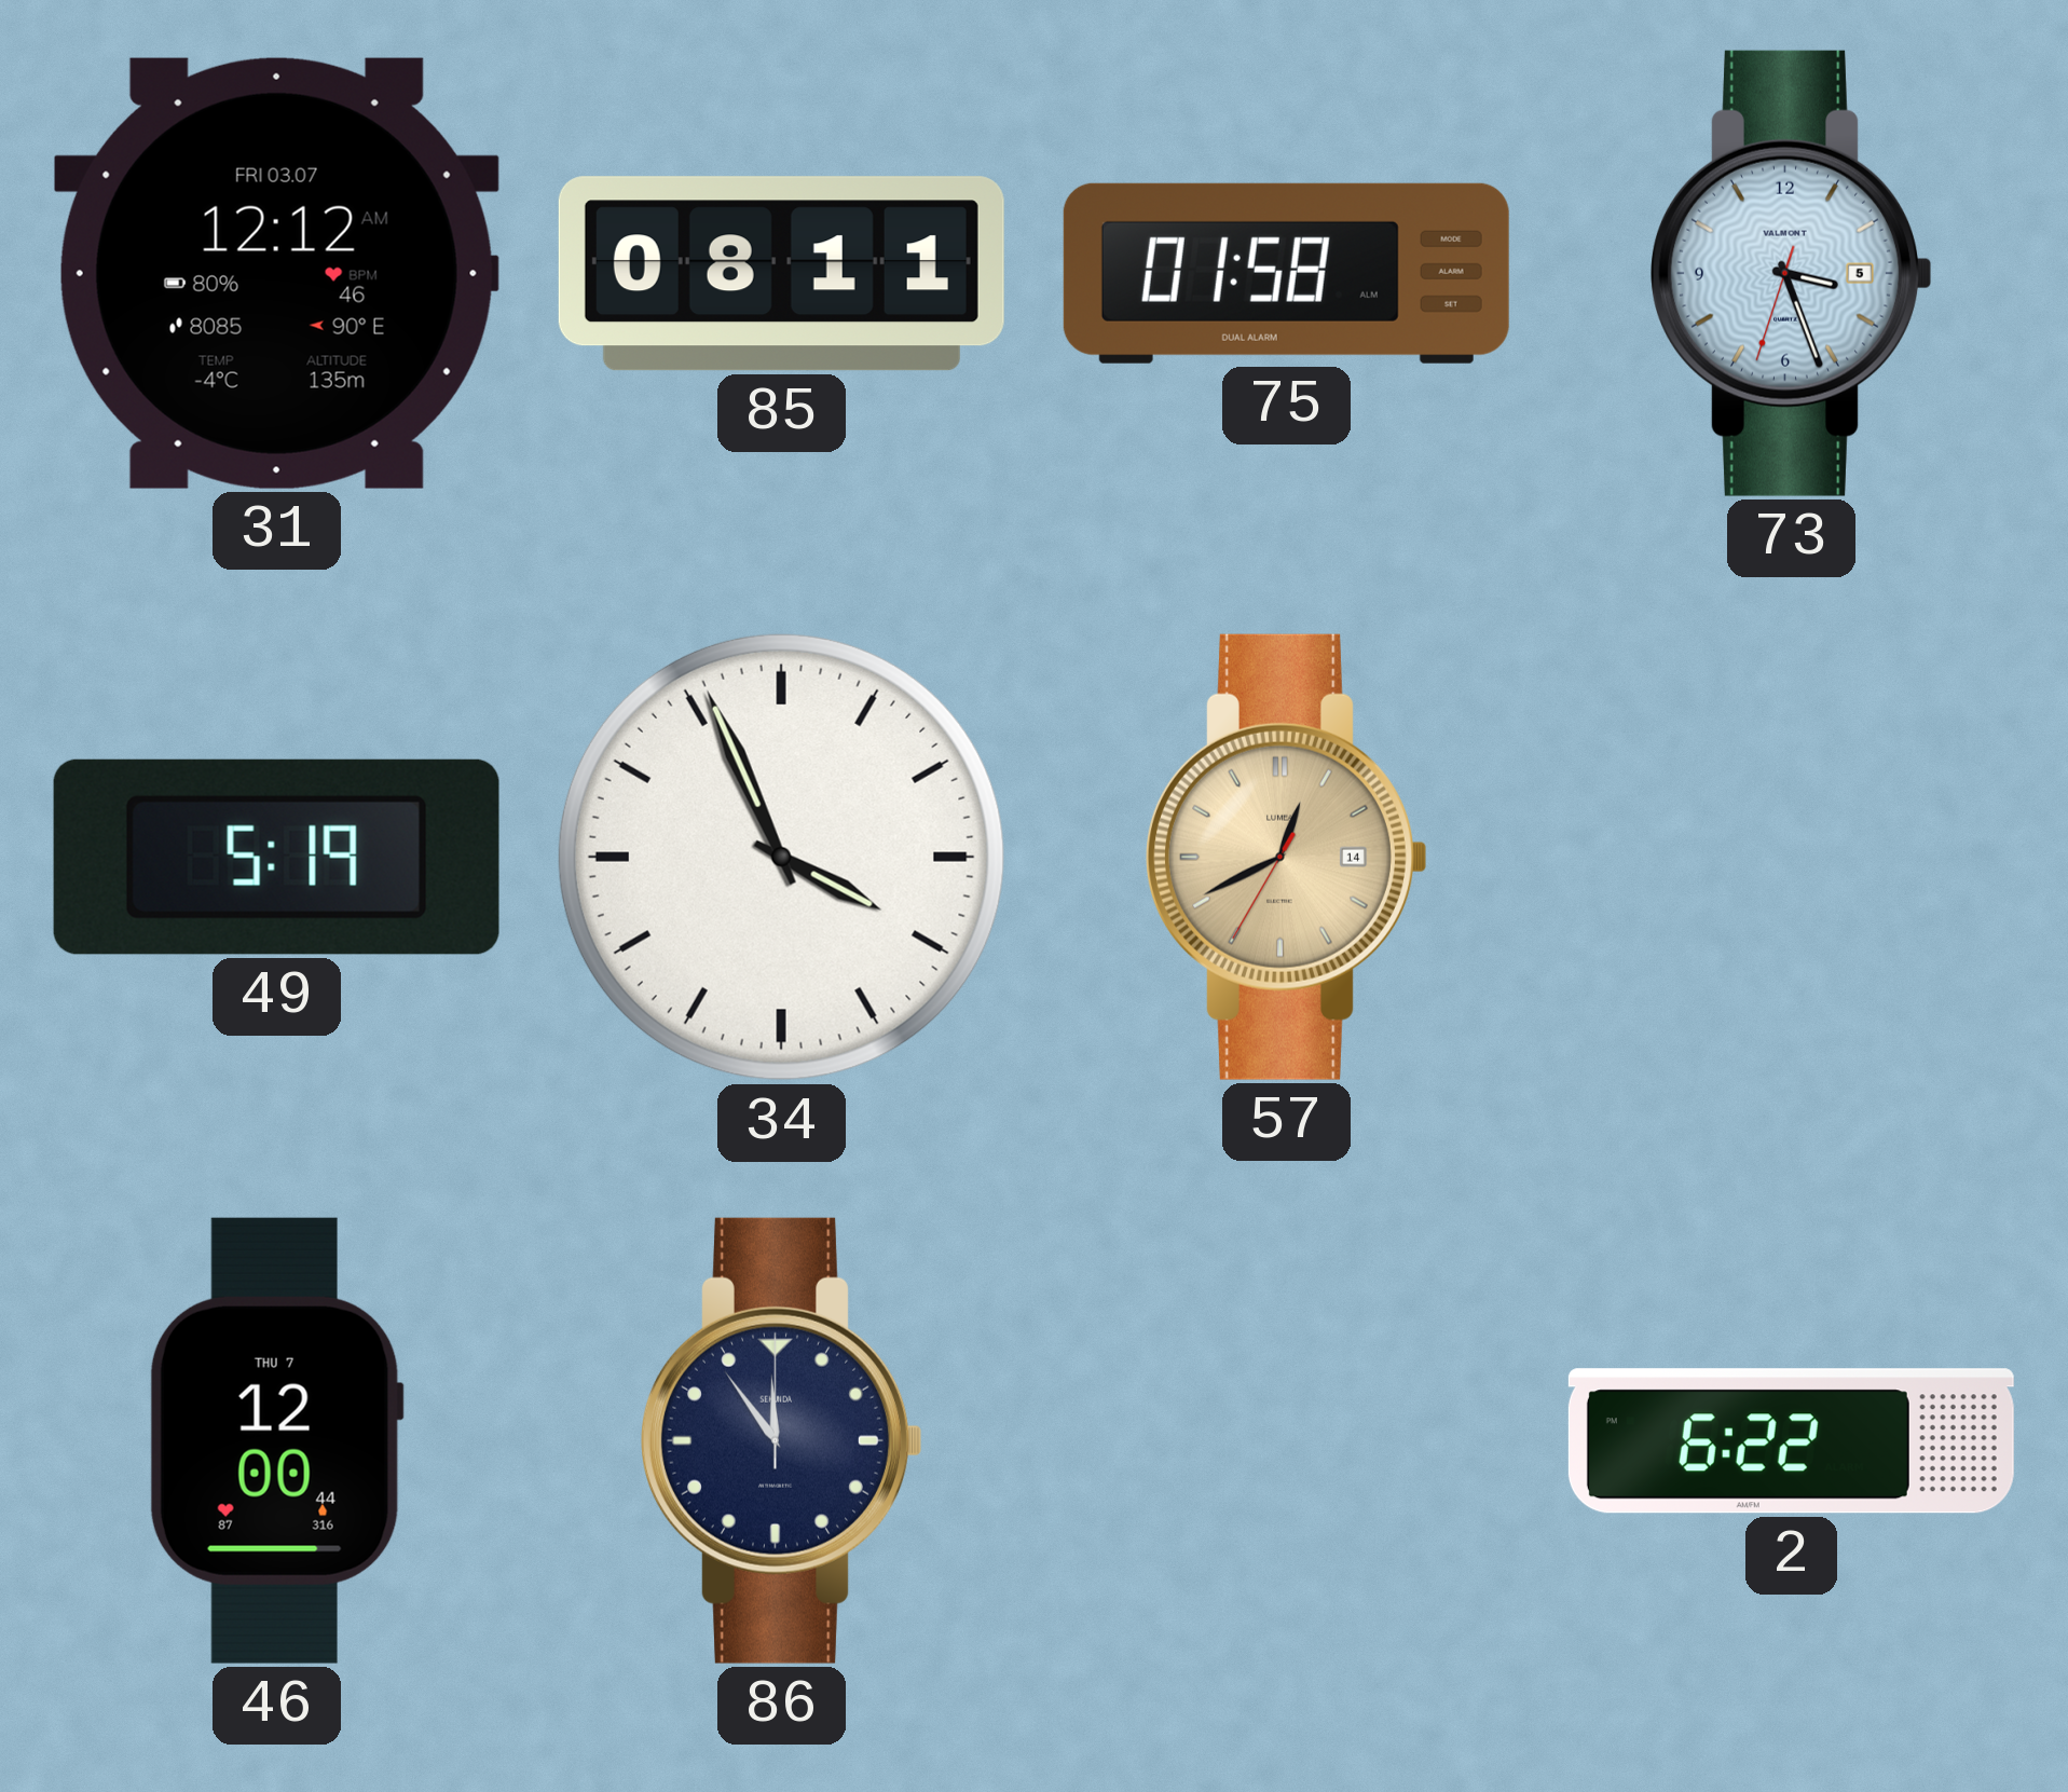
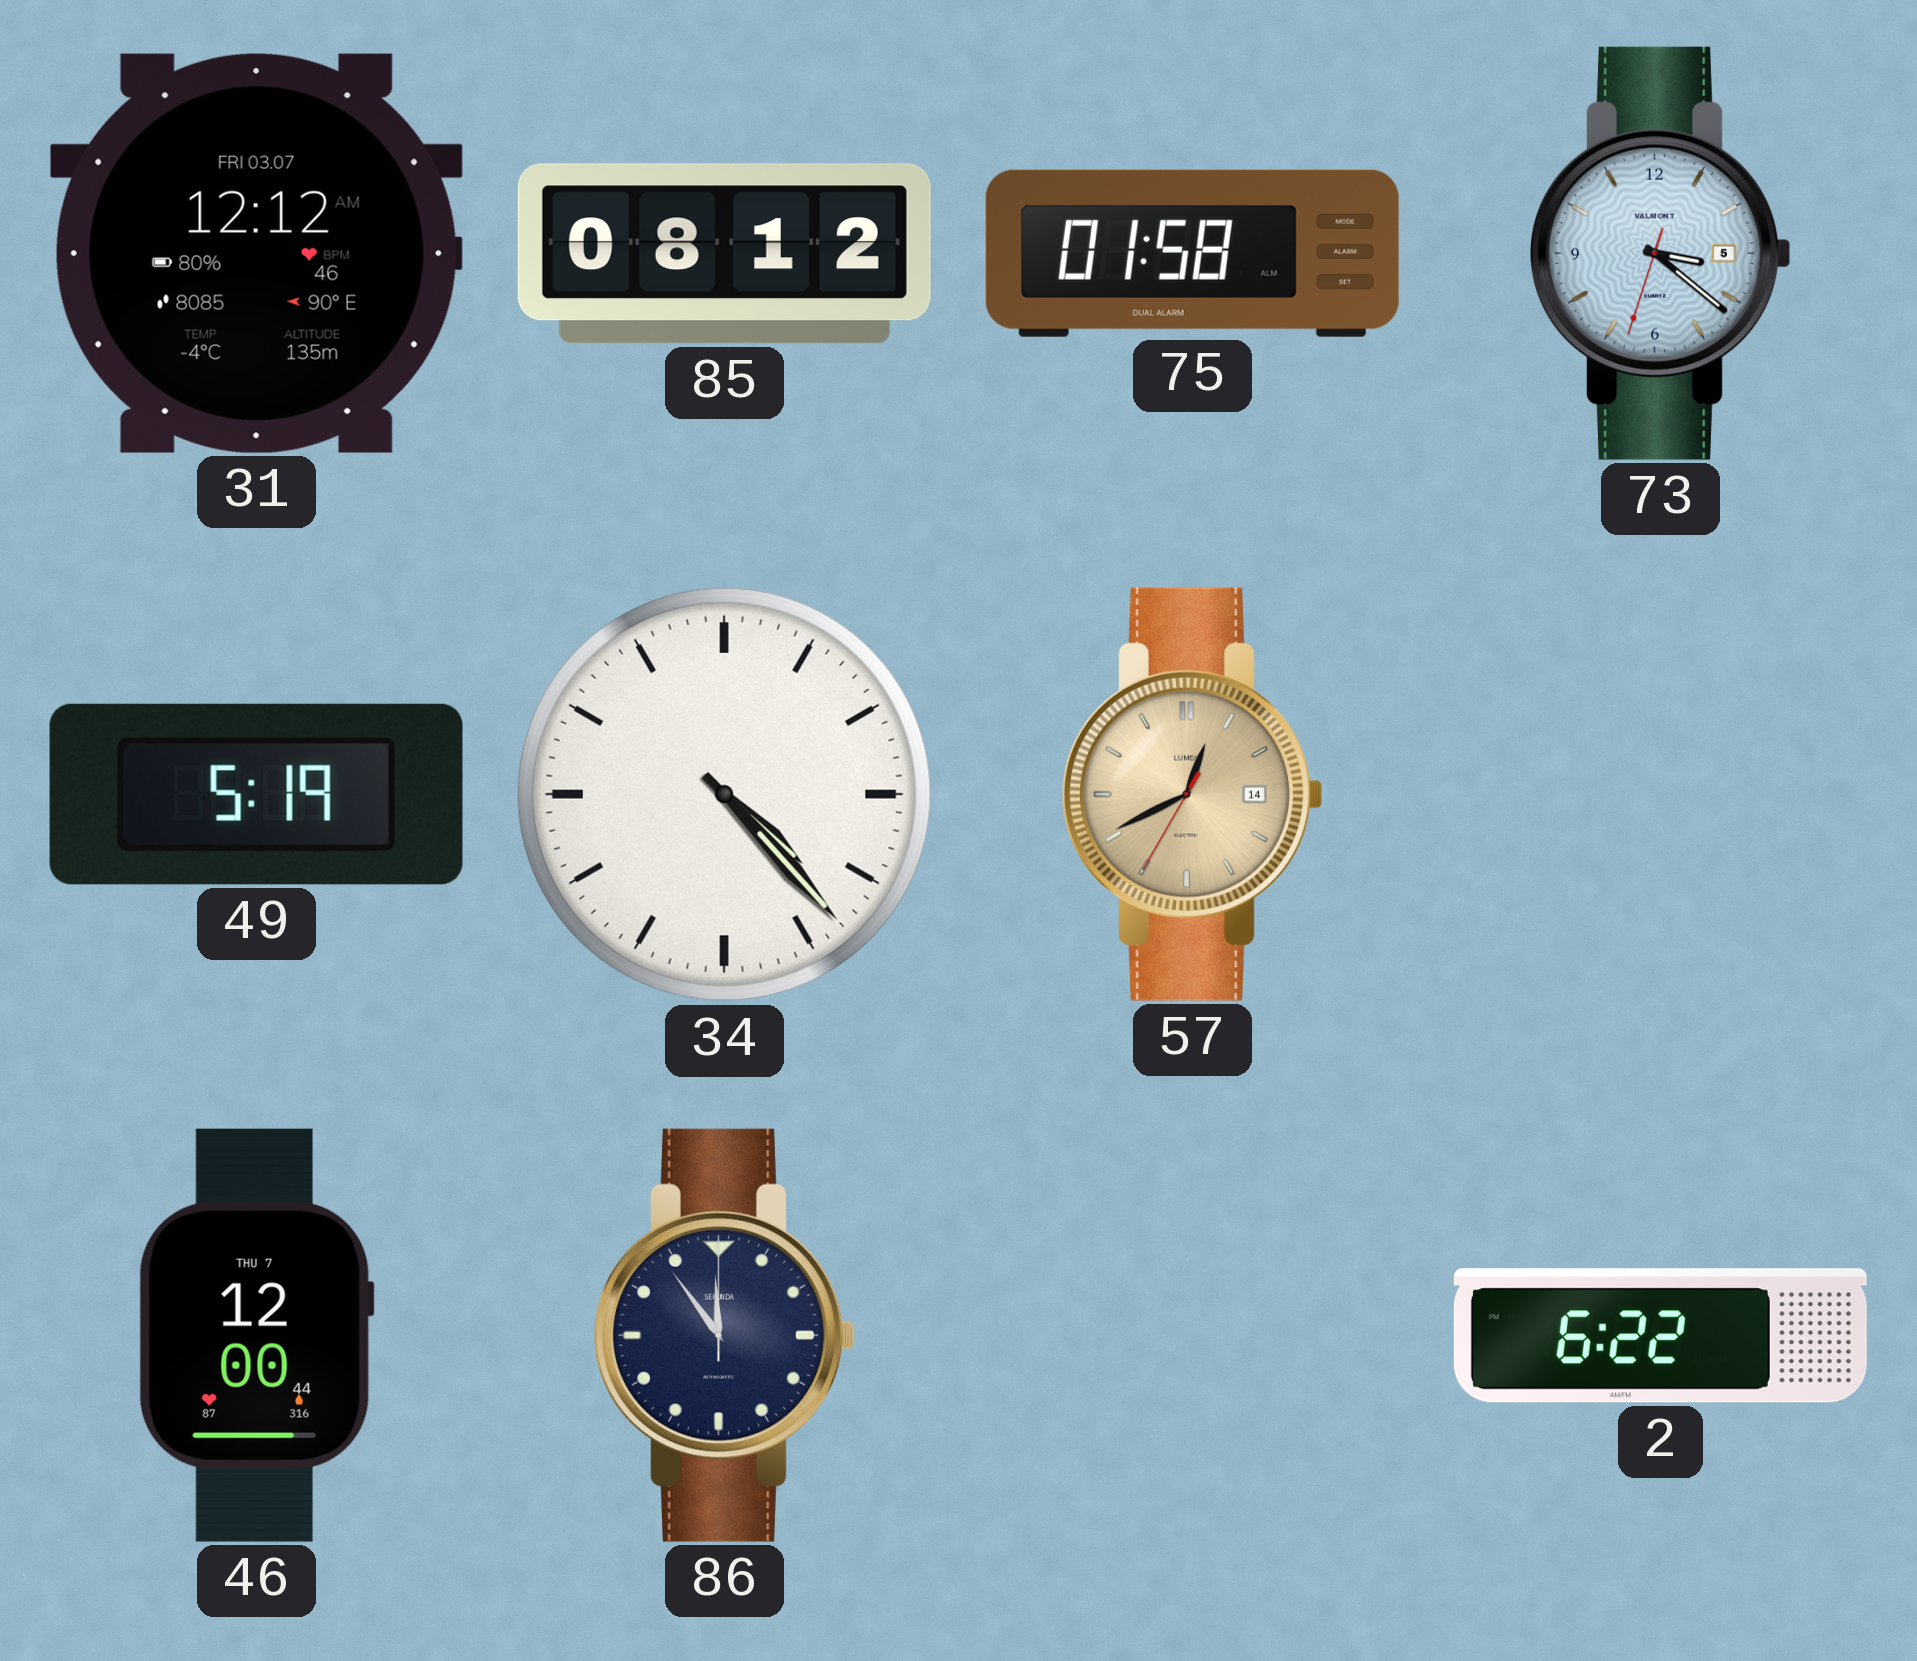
85: 08:11 -> 08:12
73: 3:26 -> 3:21
34: 3:56 -> 4:23
